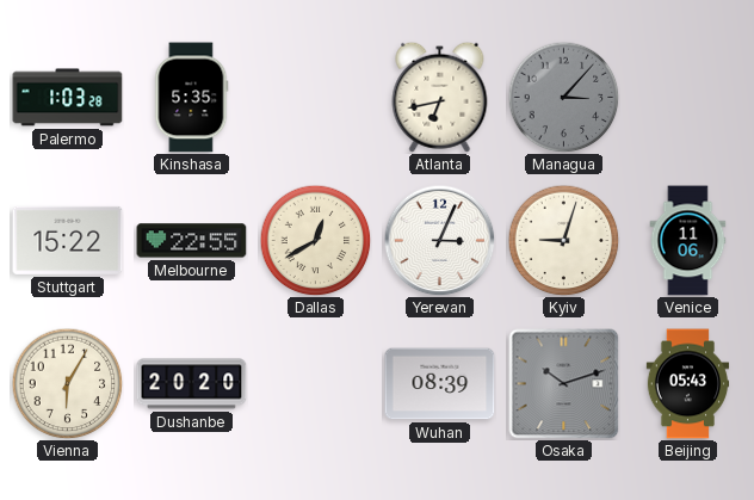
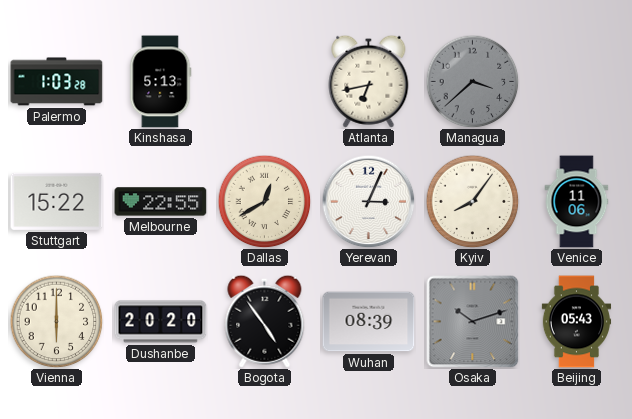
Kinshasa: 5:35 -> 5:13
Managua: 3:07 -> 3:38
Kyiv: 9:03 -> 8:06
Vienna: 6:05 -> 6:00
Bogota: none -> 4:54
